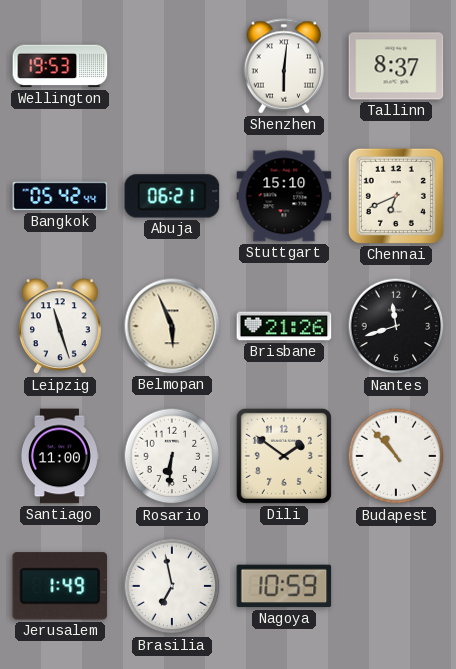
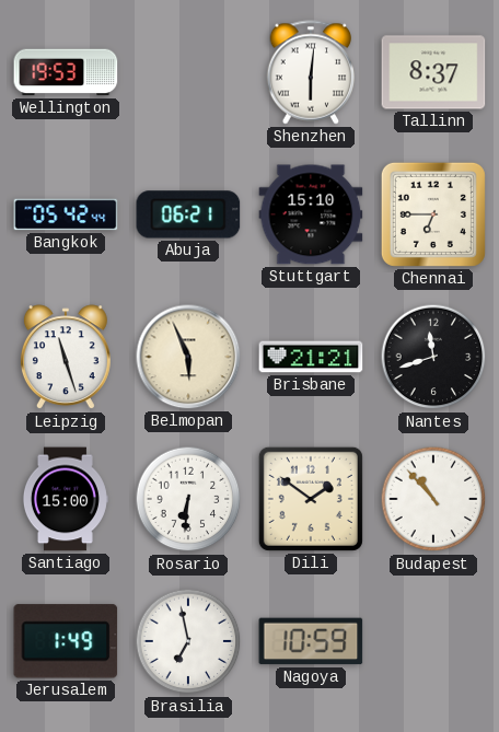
Chennai: 6:41 -> 6:45
Brisbane: 21:26 -> 21:21
Santiago: 11:00 -> 15:00
